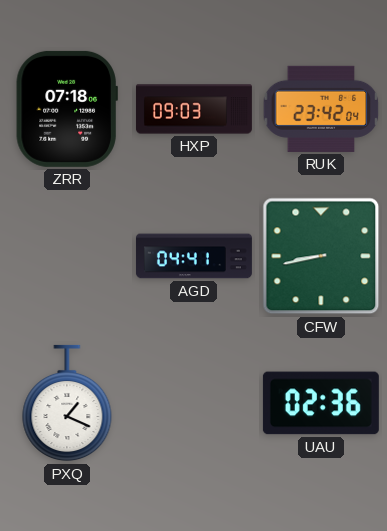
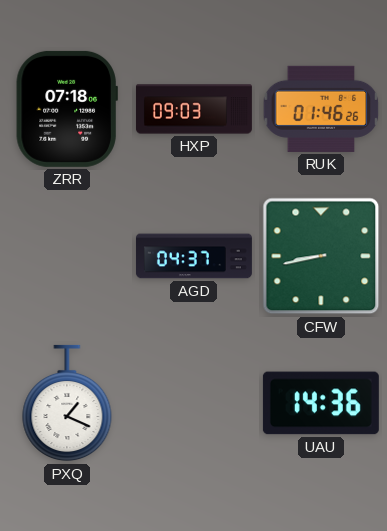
RUK: 23:42 -> 01:46
AGD: 04:41 -> 04:37
UAU: 02:36 -> 14:36
